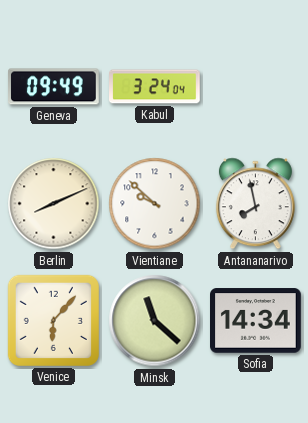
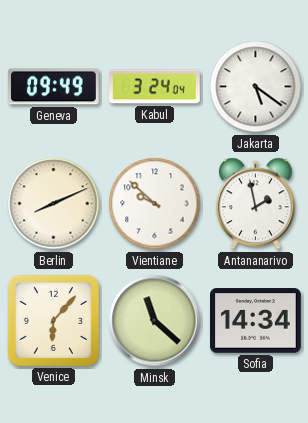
Jakarta: none -> 5:21
Antananarivo: 7:58 -> 1:58
